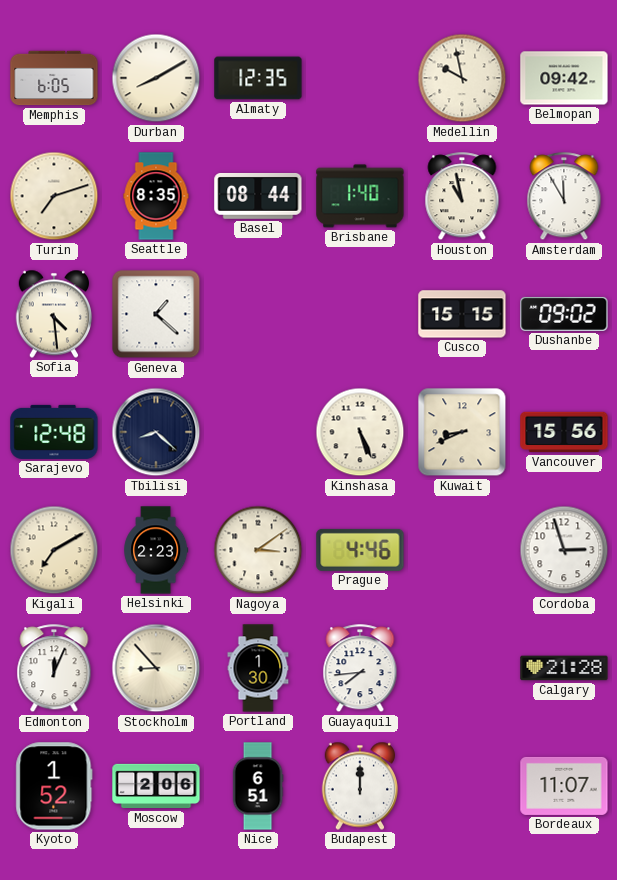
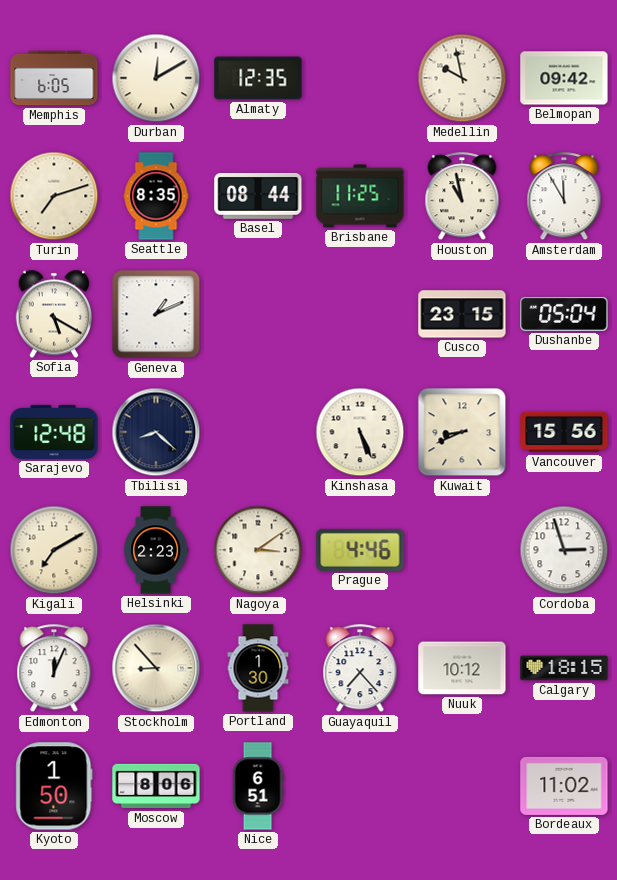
Durban: 8:10 -> 12:10
Brisbane: 1:40 -> 11:25
Sofia: 4:29 -> 5:20
Geneva: 1:22 -> 1:11
Cusco: 15:15 -> 23:15
Dushanbe: 09:02 -> 05:04
Guayaquil: 7:44 -> 7:23
Nuuk: none -> 10:12
Calgary: 21:28 -> 18:15
Kyoto: 1:52 -> 1:50
Moscow: 2:06 -> 8:06
Budapest: 12:00 -> none
Bordeaux: 11:07 -> 11:02
